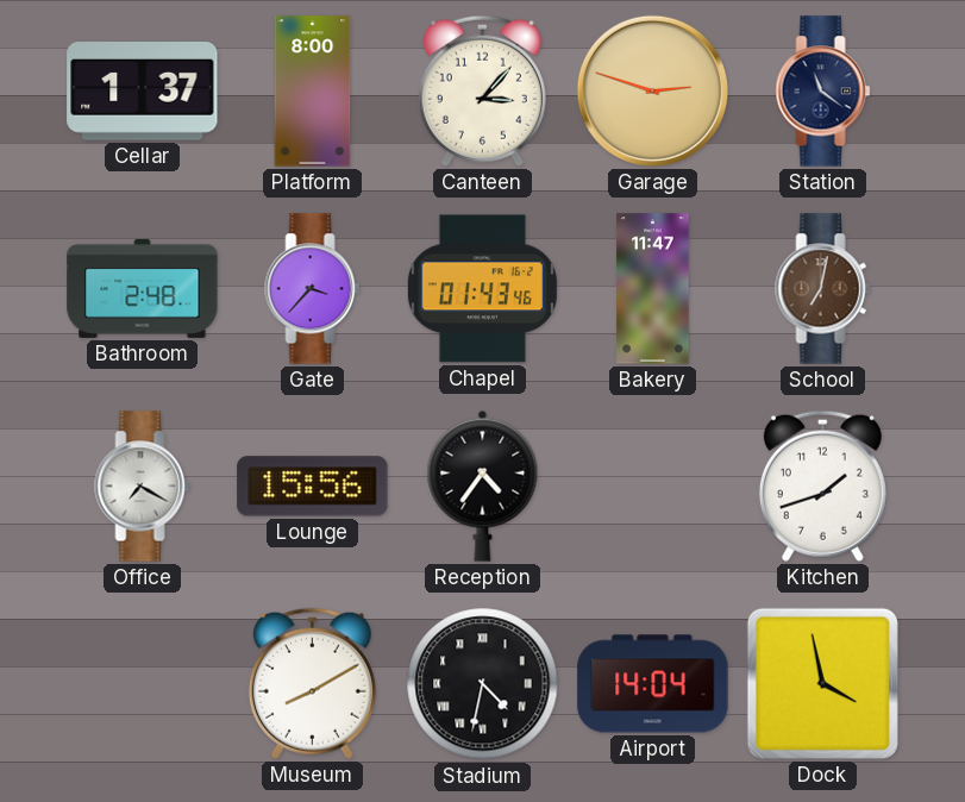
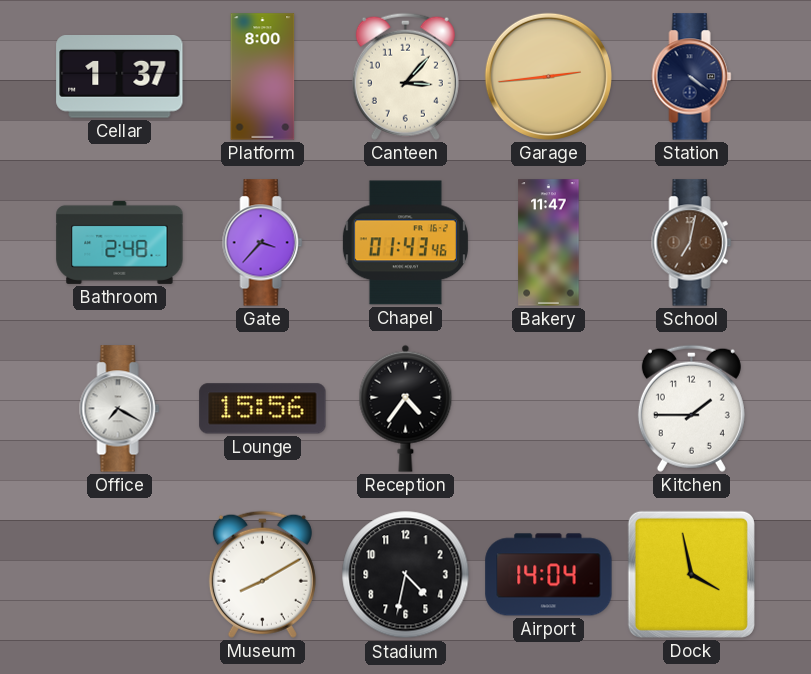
Garage: 2:48 -> 2:44
Station: 11:21 -> 4:21
Kitchen: 1:42 -> 1:45
Stadium numerals: Roman -> Arabic
